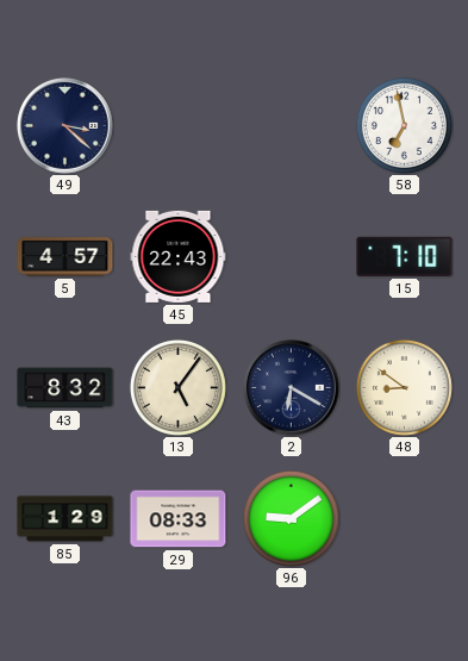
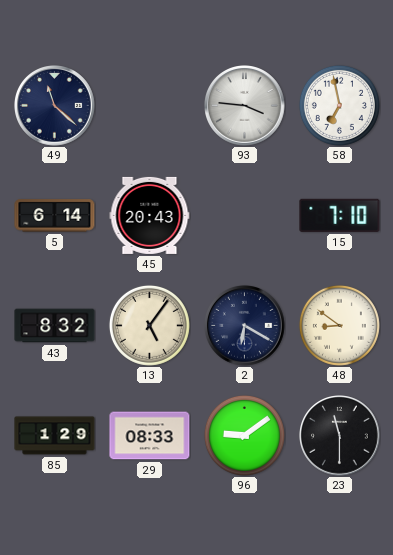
49: 3:22 -> 11:22
93: none -> 3:46
5: 4:57 -> 6:14
45: 22:43 -> 20:43
23: none -> 11:30
